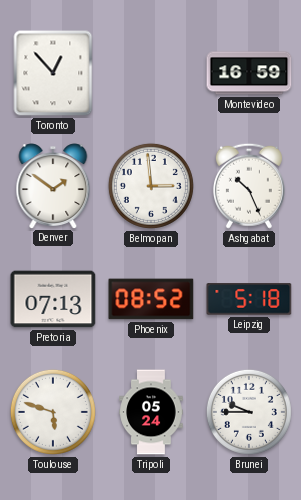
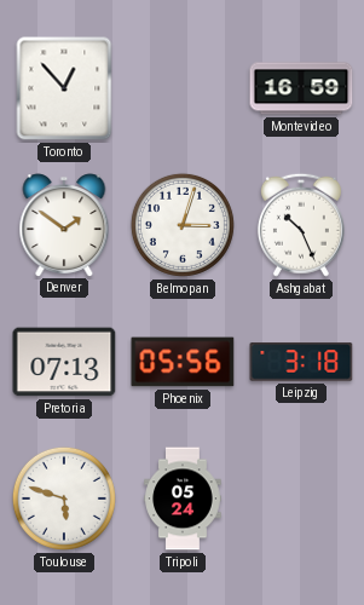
Belmopan: 2:59 -> 3:03
Phoenix: 08:52 -> 05:56
Leipzig: 5:18 -> 3:18
Brunei: 9:45 -> none
